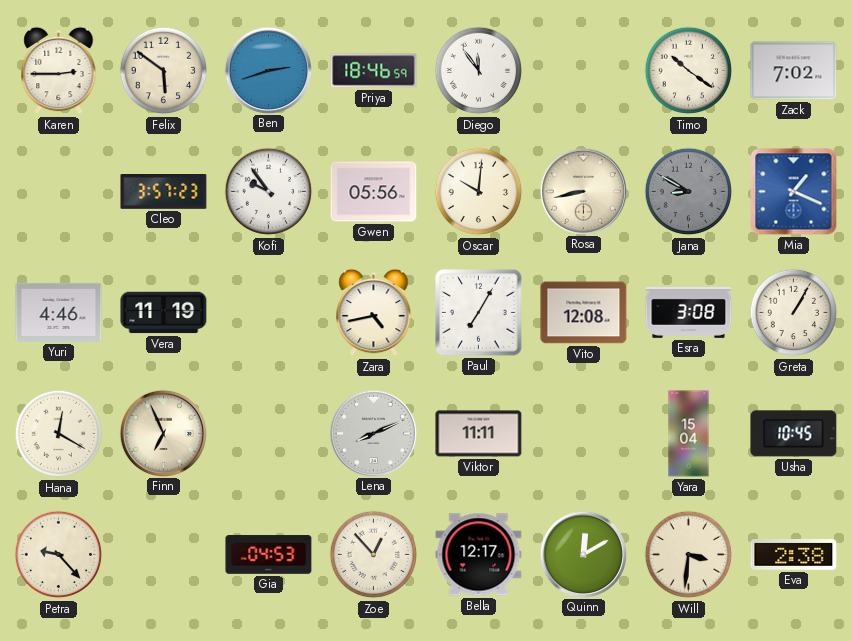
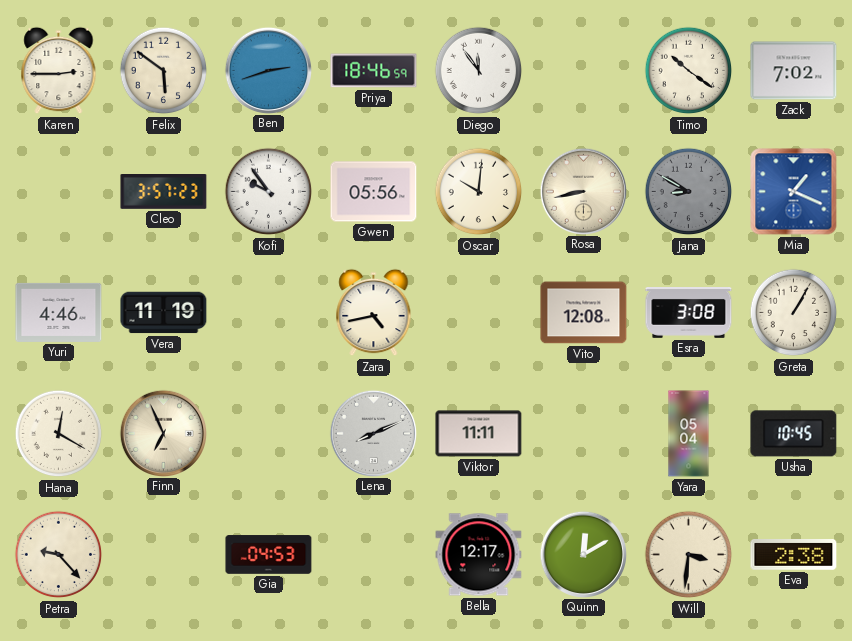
Paul: 7:05 -> none
Yara: 15:04 -> 05:04
Zoe: 12:53 -> none
